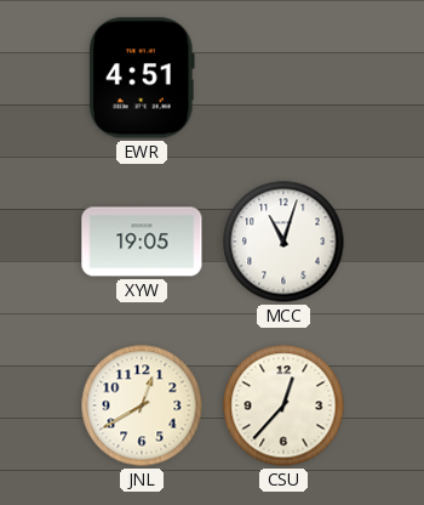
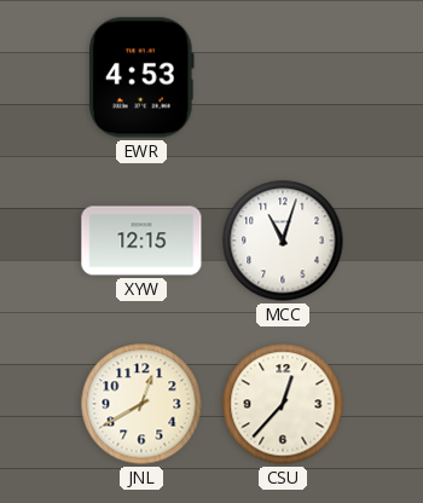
EWR: 4:51 -> 4:53
XYW: 19:05 -> 12:15
